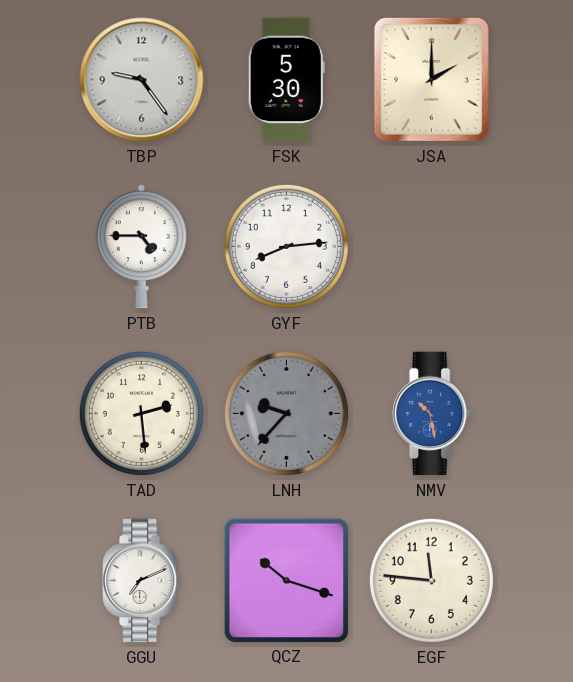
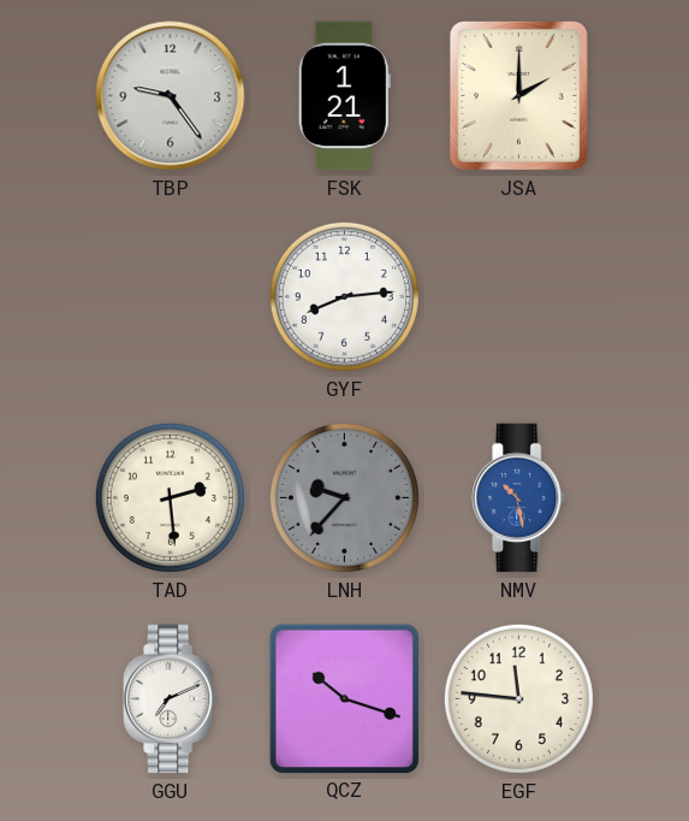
FSK: 5:30 -> 1:21
PTB: 4:45 -> none
